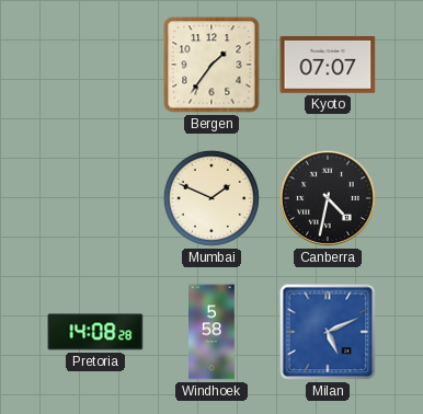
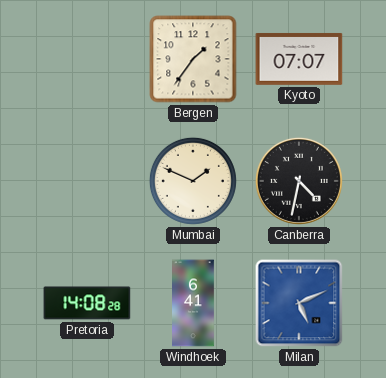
Windhoek: 5:58 -> 6:41
